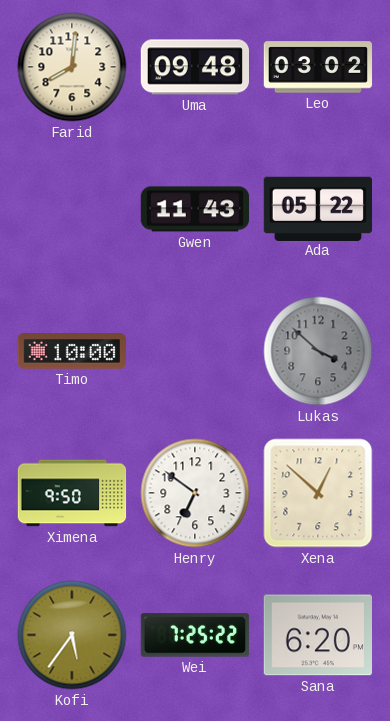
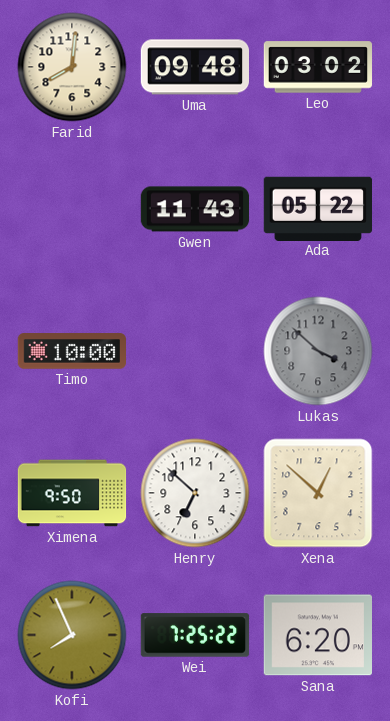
Henry: 6:51 -> 6:52
Kofi: 5:36 -> 7:56
